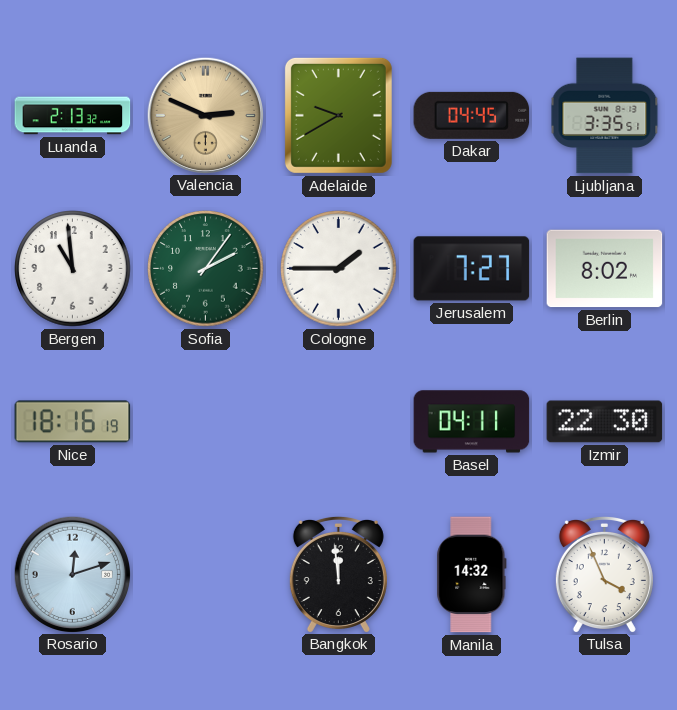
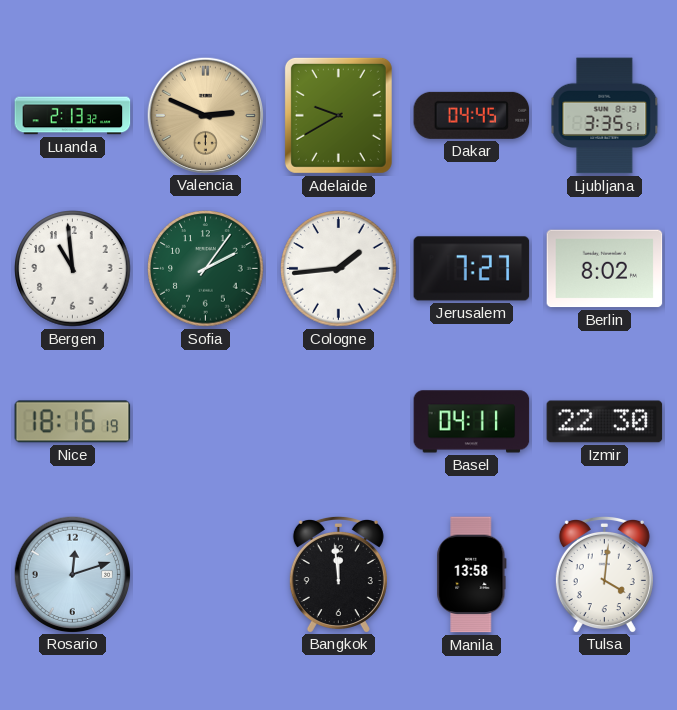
Cologne: 1:45 -> 1:44
Manila: 14:32 -> 13:58
Tulsa: 3:56 -> 4:01
